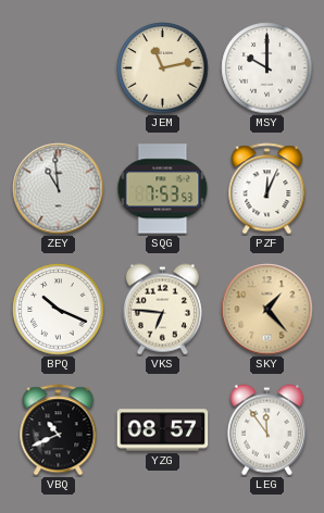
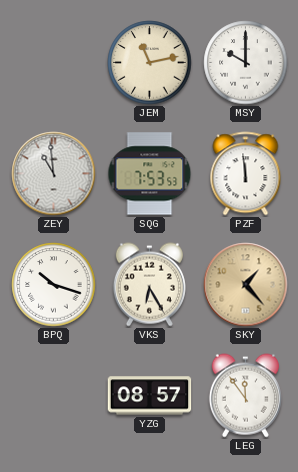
PZF: 12:04 -> 11:59
BPQ: 10:19 -> 10:18
VKS: 6:46 -> 6:25
VBQ: 10:41 -> none
